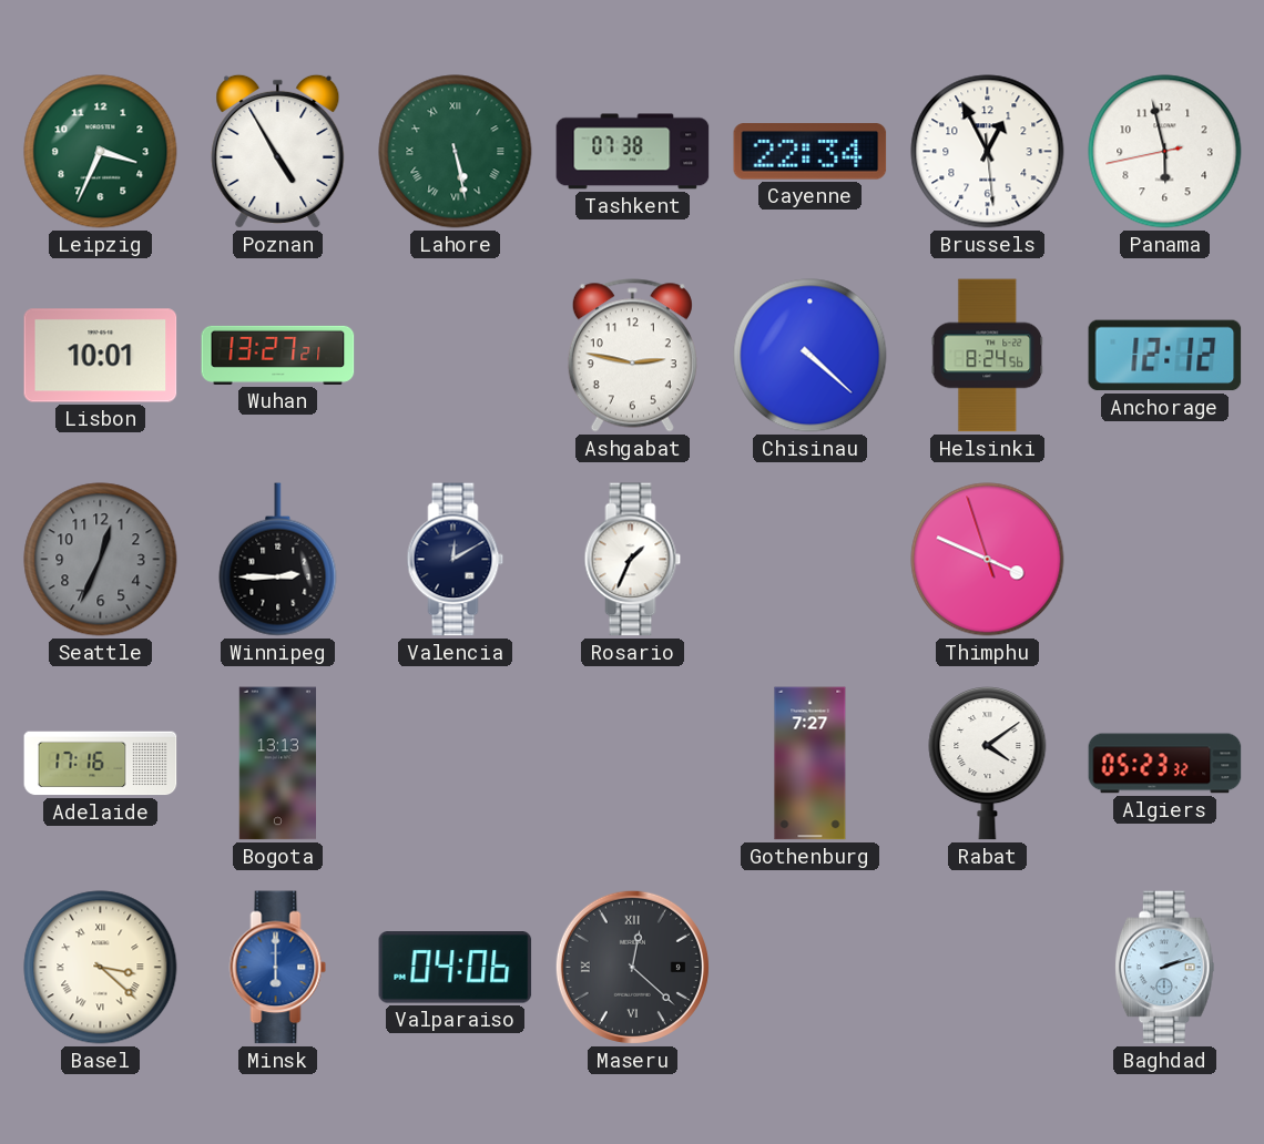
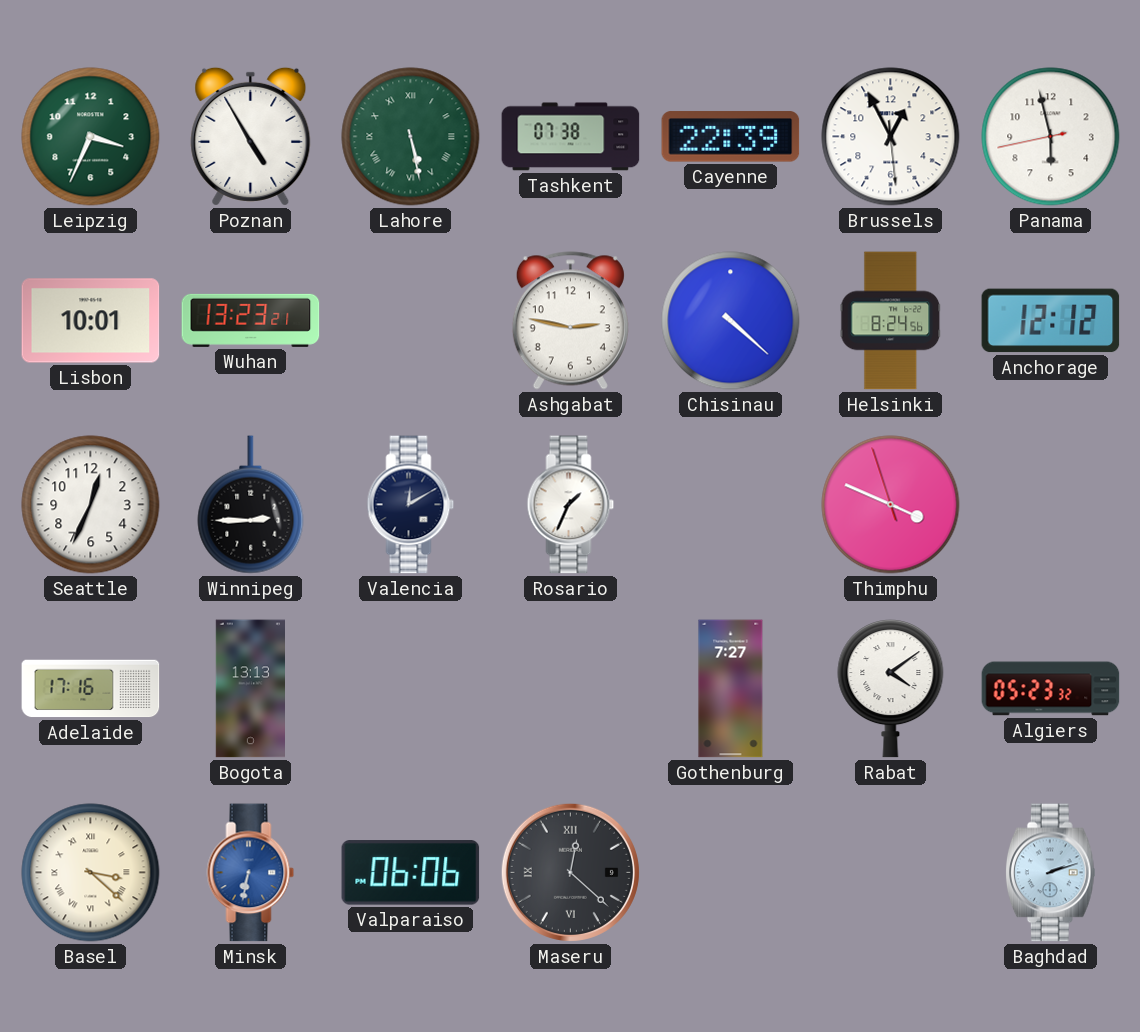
Cayenne: 22:34 -> 22:39
Wuhan: 13:27 -> 13:23
Seattle dial: grey -> white
Minsk: 6:00 -> 6:32
Valparaiso: 04:06 -> 06:06
